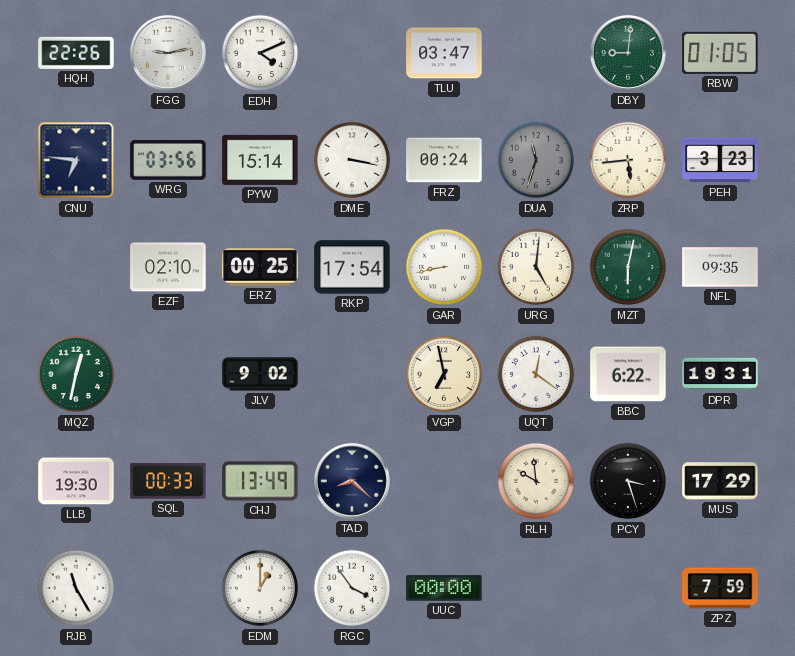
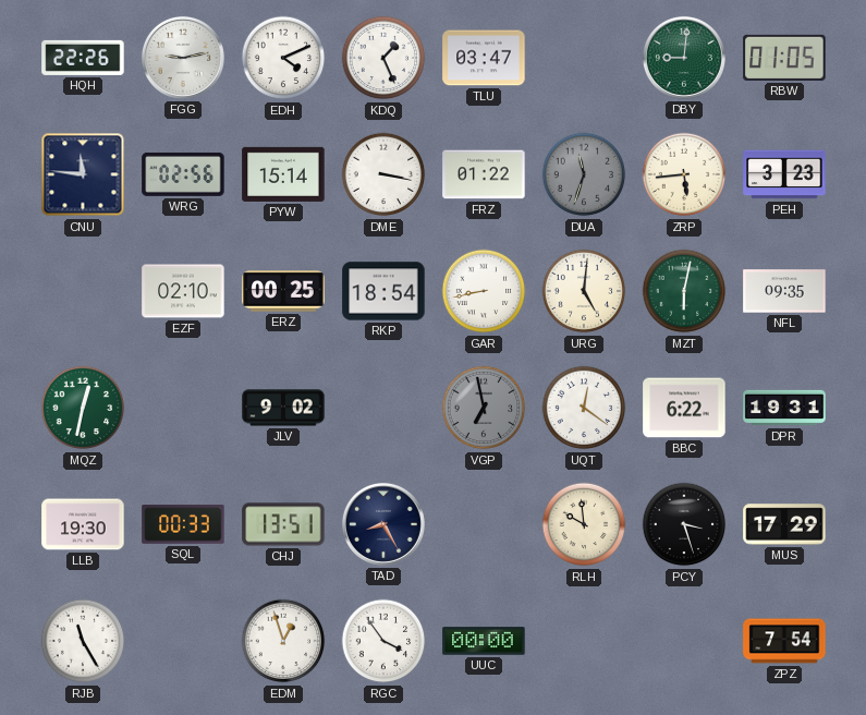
KDQ: none -> 1:26
CNU: 6:46 -> 11:46
WRG: 03:56 -> 02:56
FRZ: 00:24 -> 01:22
RKP: 17:54 -> 18:54
VGP dial: cream -> grey
CHJ: 13:49 -> 13:51
TAD: 8:22 -> 8:25
EDM: 1:00 -> 12:57
ZPZ: 7:59 -> 7:54
